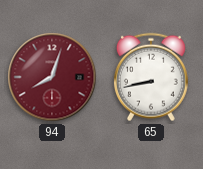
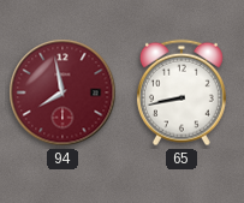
94: 8:03 -> 7:58
